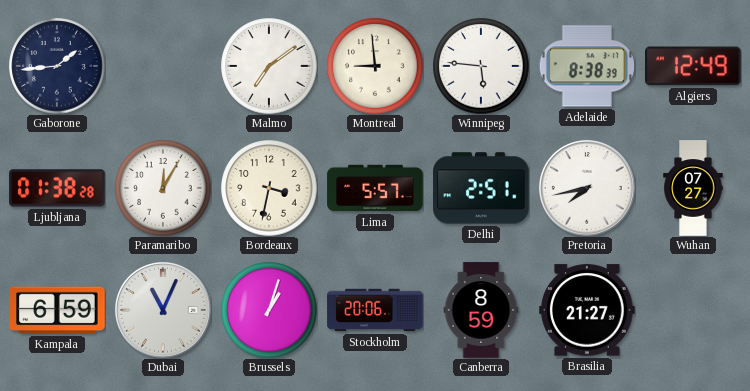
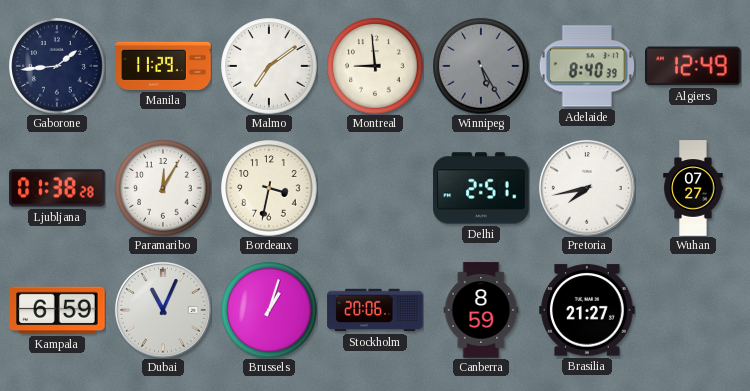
Manila: none -> 11:29
Winnipeg: 5:46 -> 5:25
Winnipeg dial: white -> grey
Adelaide: 8:38 -> 8:40
Lima: 5:57 -> none
